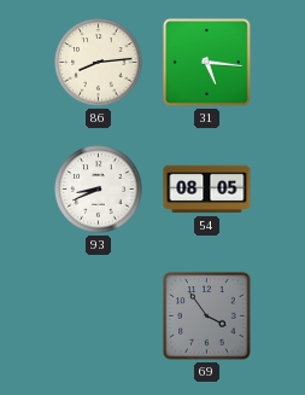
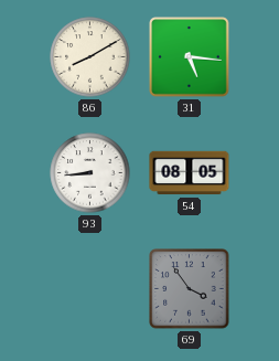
86: 8:14 -> 8:10
93: 8:41 -> 8:44
